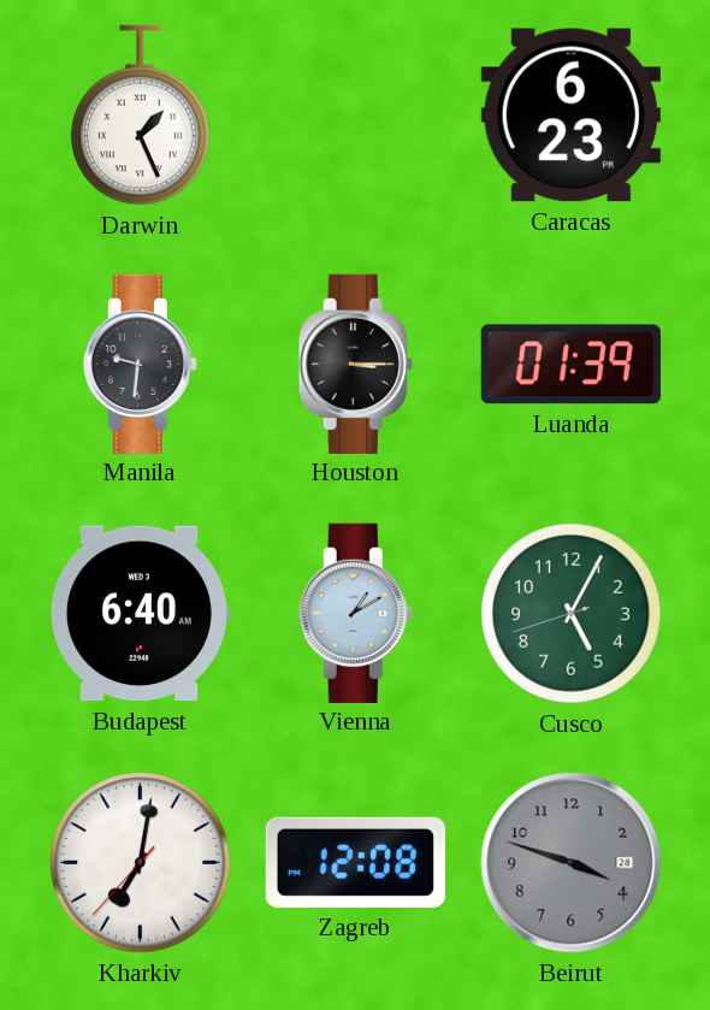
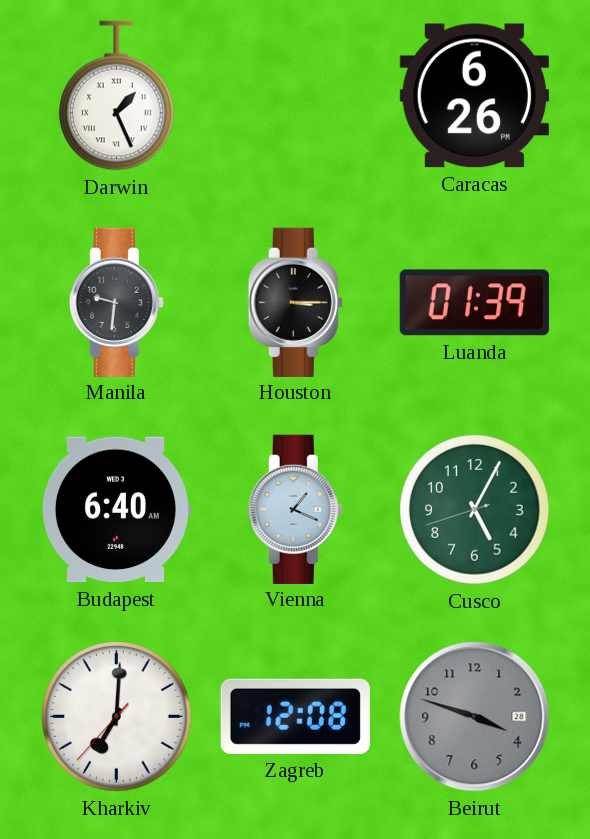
Caracas: 6:23 -> 6:26
Vienna: 1:10 -> 1:19
Kharkiv: 7:01 -> 7:00
